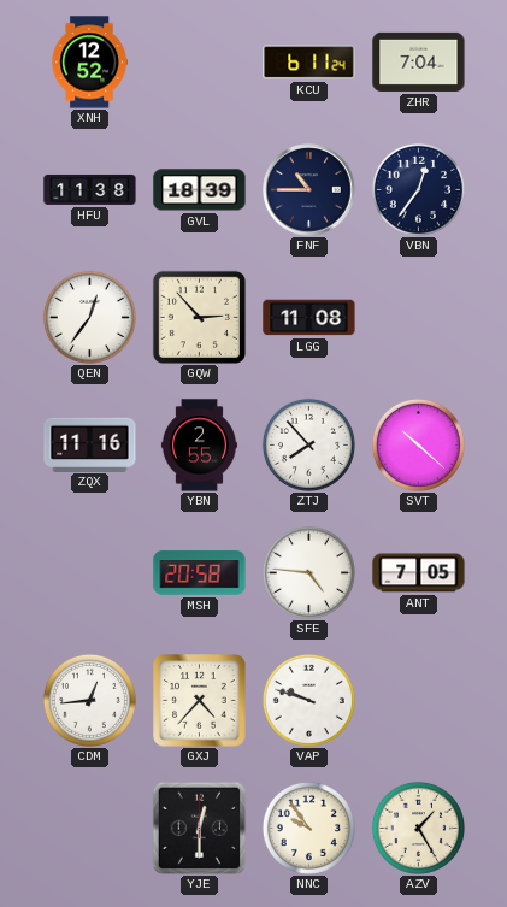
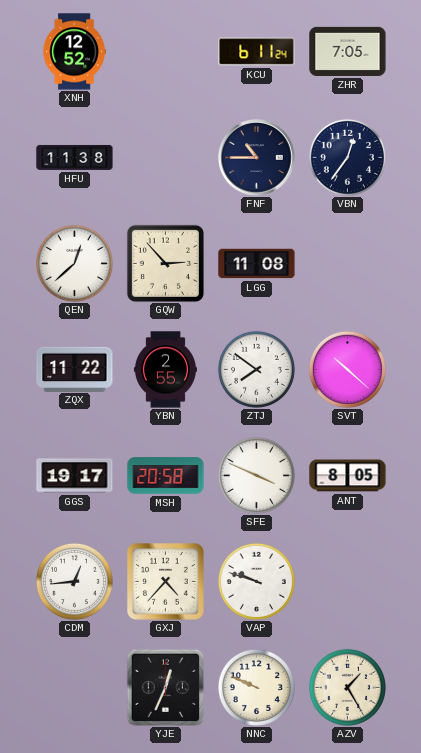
ZHR: 7:04 -> 7:05
GVL: 18:39 -> none
QEN: 12:36 -> 12:38
ZQX: 11:16 -> 11:22
ZTJ: 7:53 -> 7:51
GGS: none -> 19:17
SFE: 4:46 -> 3:49
ANT: 7:05 -> 8:05
YJE: 12:30 -> 12:34
NNC: 9:54 -> 9:49
